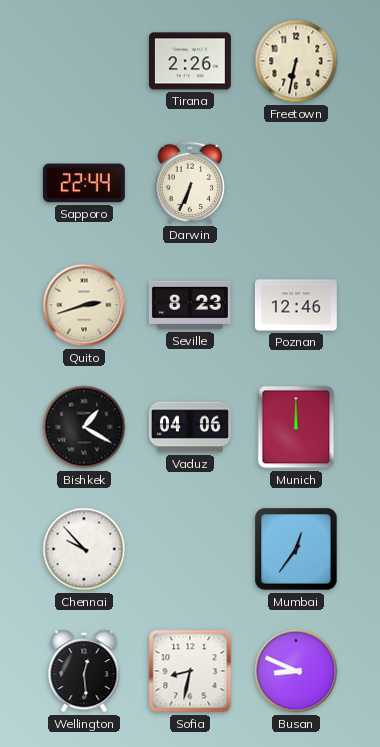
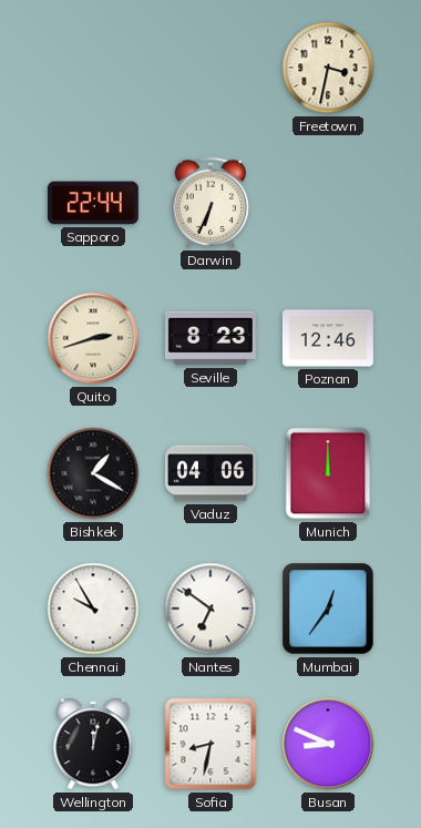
Tirana: 2:26 -> none
Freetown: 6:32 -> 3:32
Chennai: 9:53 -> 9:55
Nantes: none -> 6:51
Wellington: 12:29 -> 12:02
